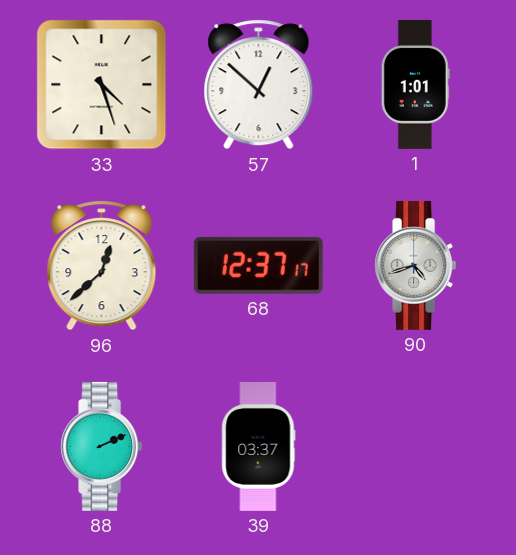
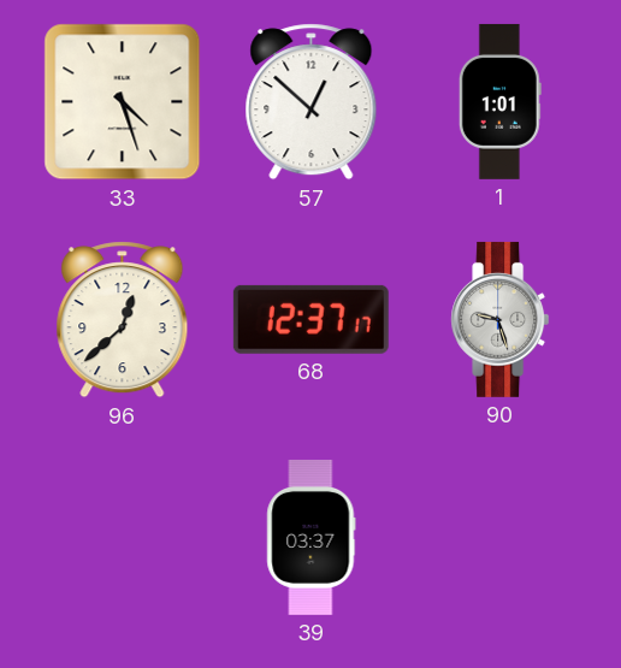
90: 4:42 -> 9:27
88: 2:11 -> none
